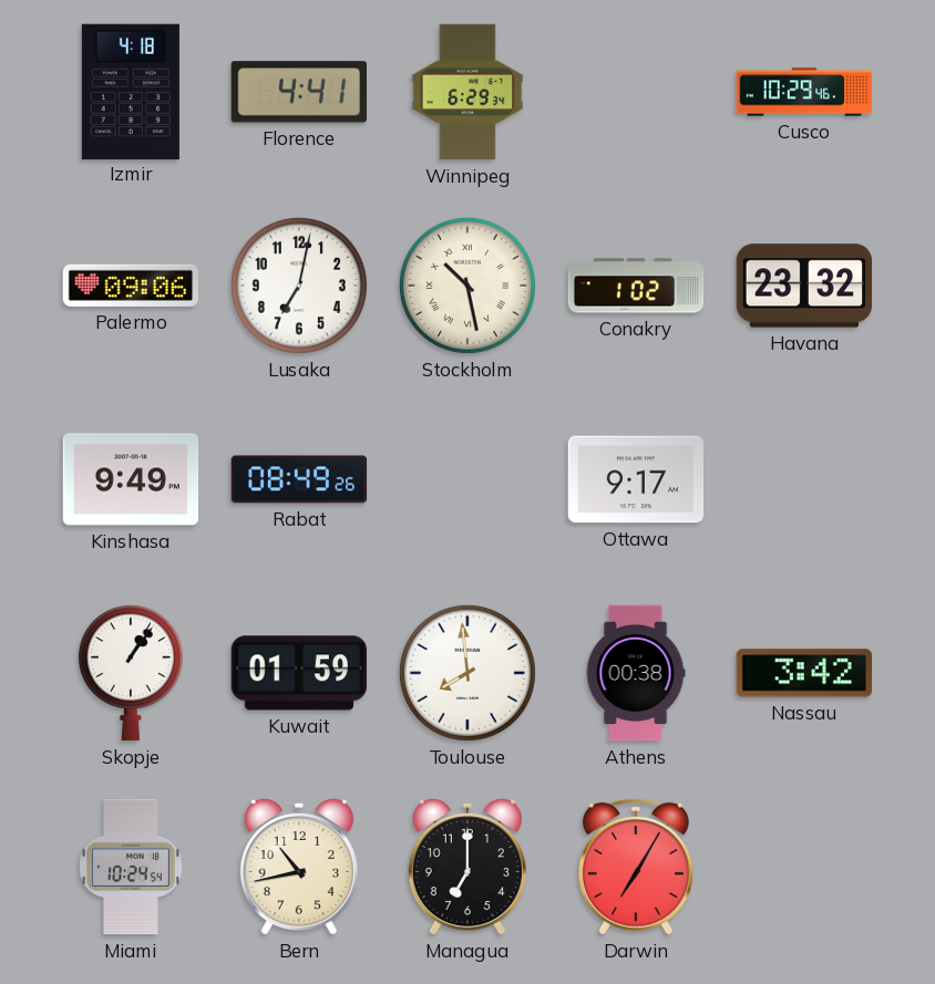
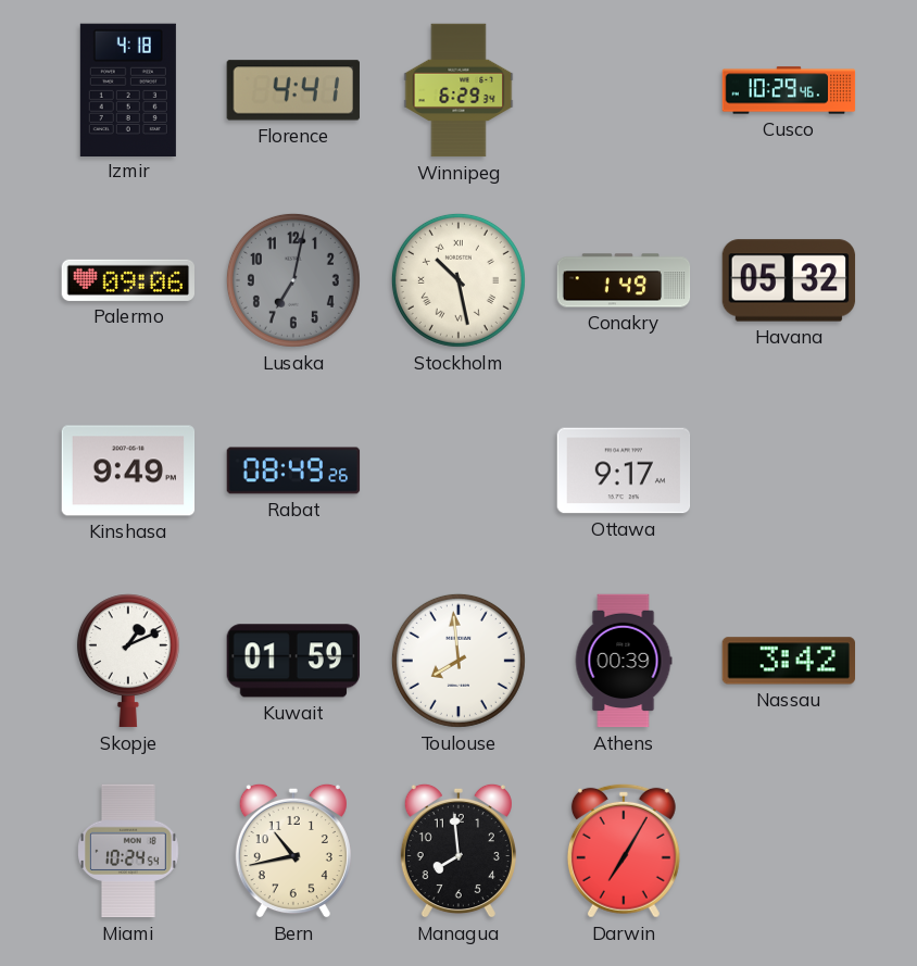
Lusaka dial: white -> grey
Conakry: 1:02 -> 1:49
Havana: 23:32 -> 05:32
Skopje: 1:06 -> 1:11
Athens: 00:38 -> 00:39
Managua: 7:00 -> 7:59
